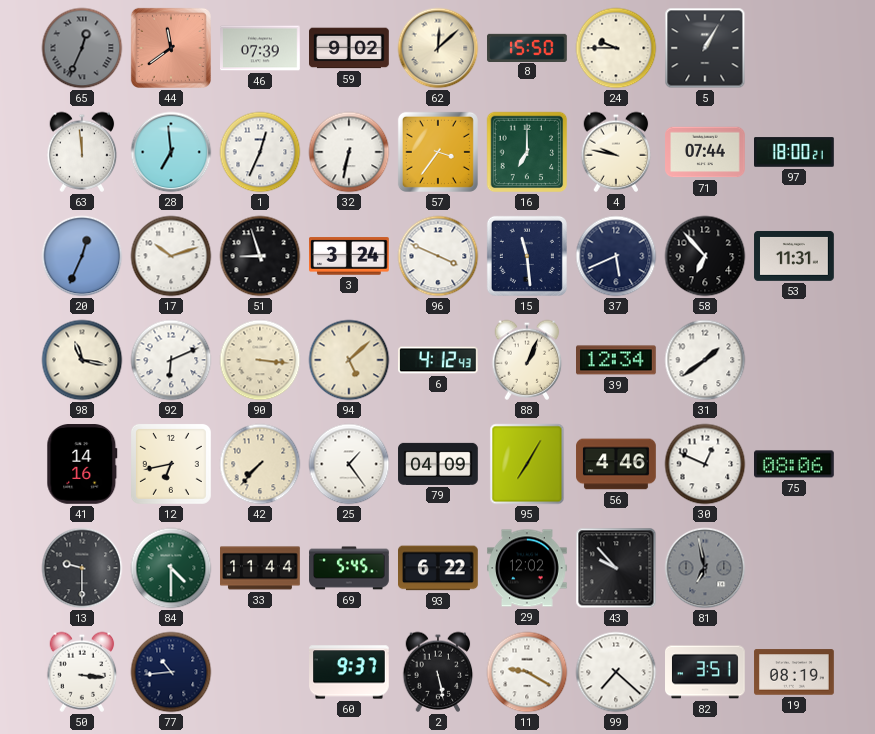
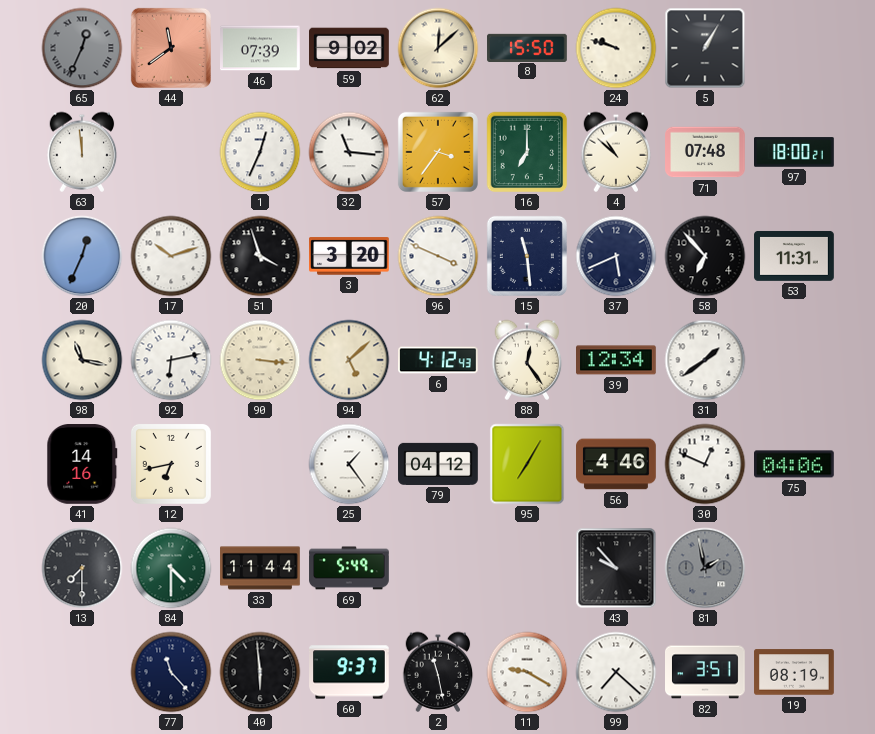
24: 9:45 -> 9:48
28: 6:59 -> none
32: 6:32 -> 11:16
4: 9:47 -> 10:52
71: 07:44 -> 07:48
51: 8:57 -> 3:57
3: 3:24 -> 3:20
92: 6:11 -> 6:13
88: 1:04 -> 12:24
42: 7:37 -> none
79: 04:09 -> 04:12
75: 08:06 -> 04:06
13: 9:30 -> 7:30
69: 5:45 -> 5:49
93: 6:22 -> none
29: 12:02 -> none
81: 6:58 -> 1:58
50: 3:16 -> none
77: 10:44 -> 11:23
40: none -> 5:59
2: 5:28 -> 11:28
